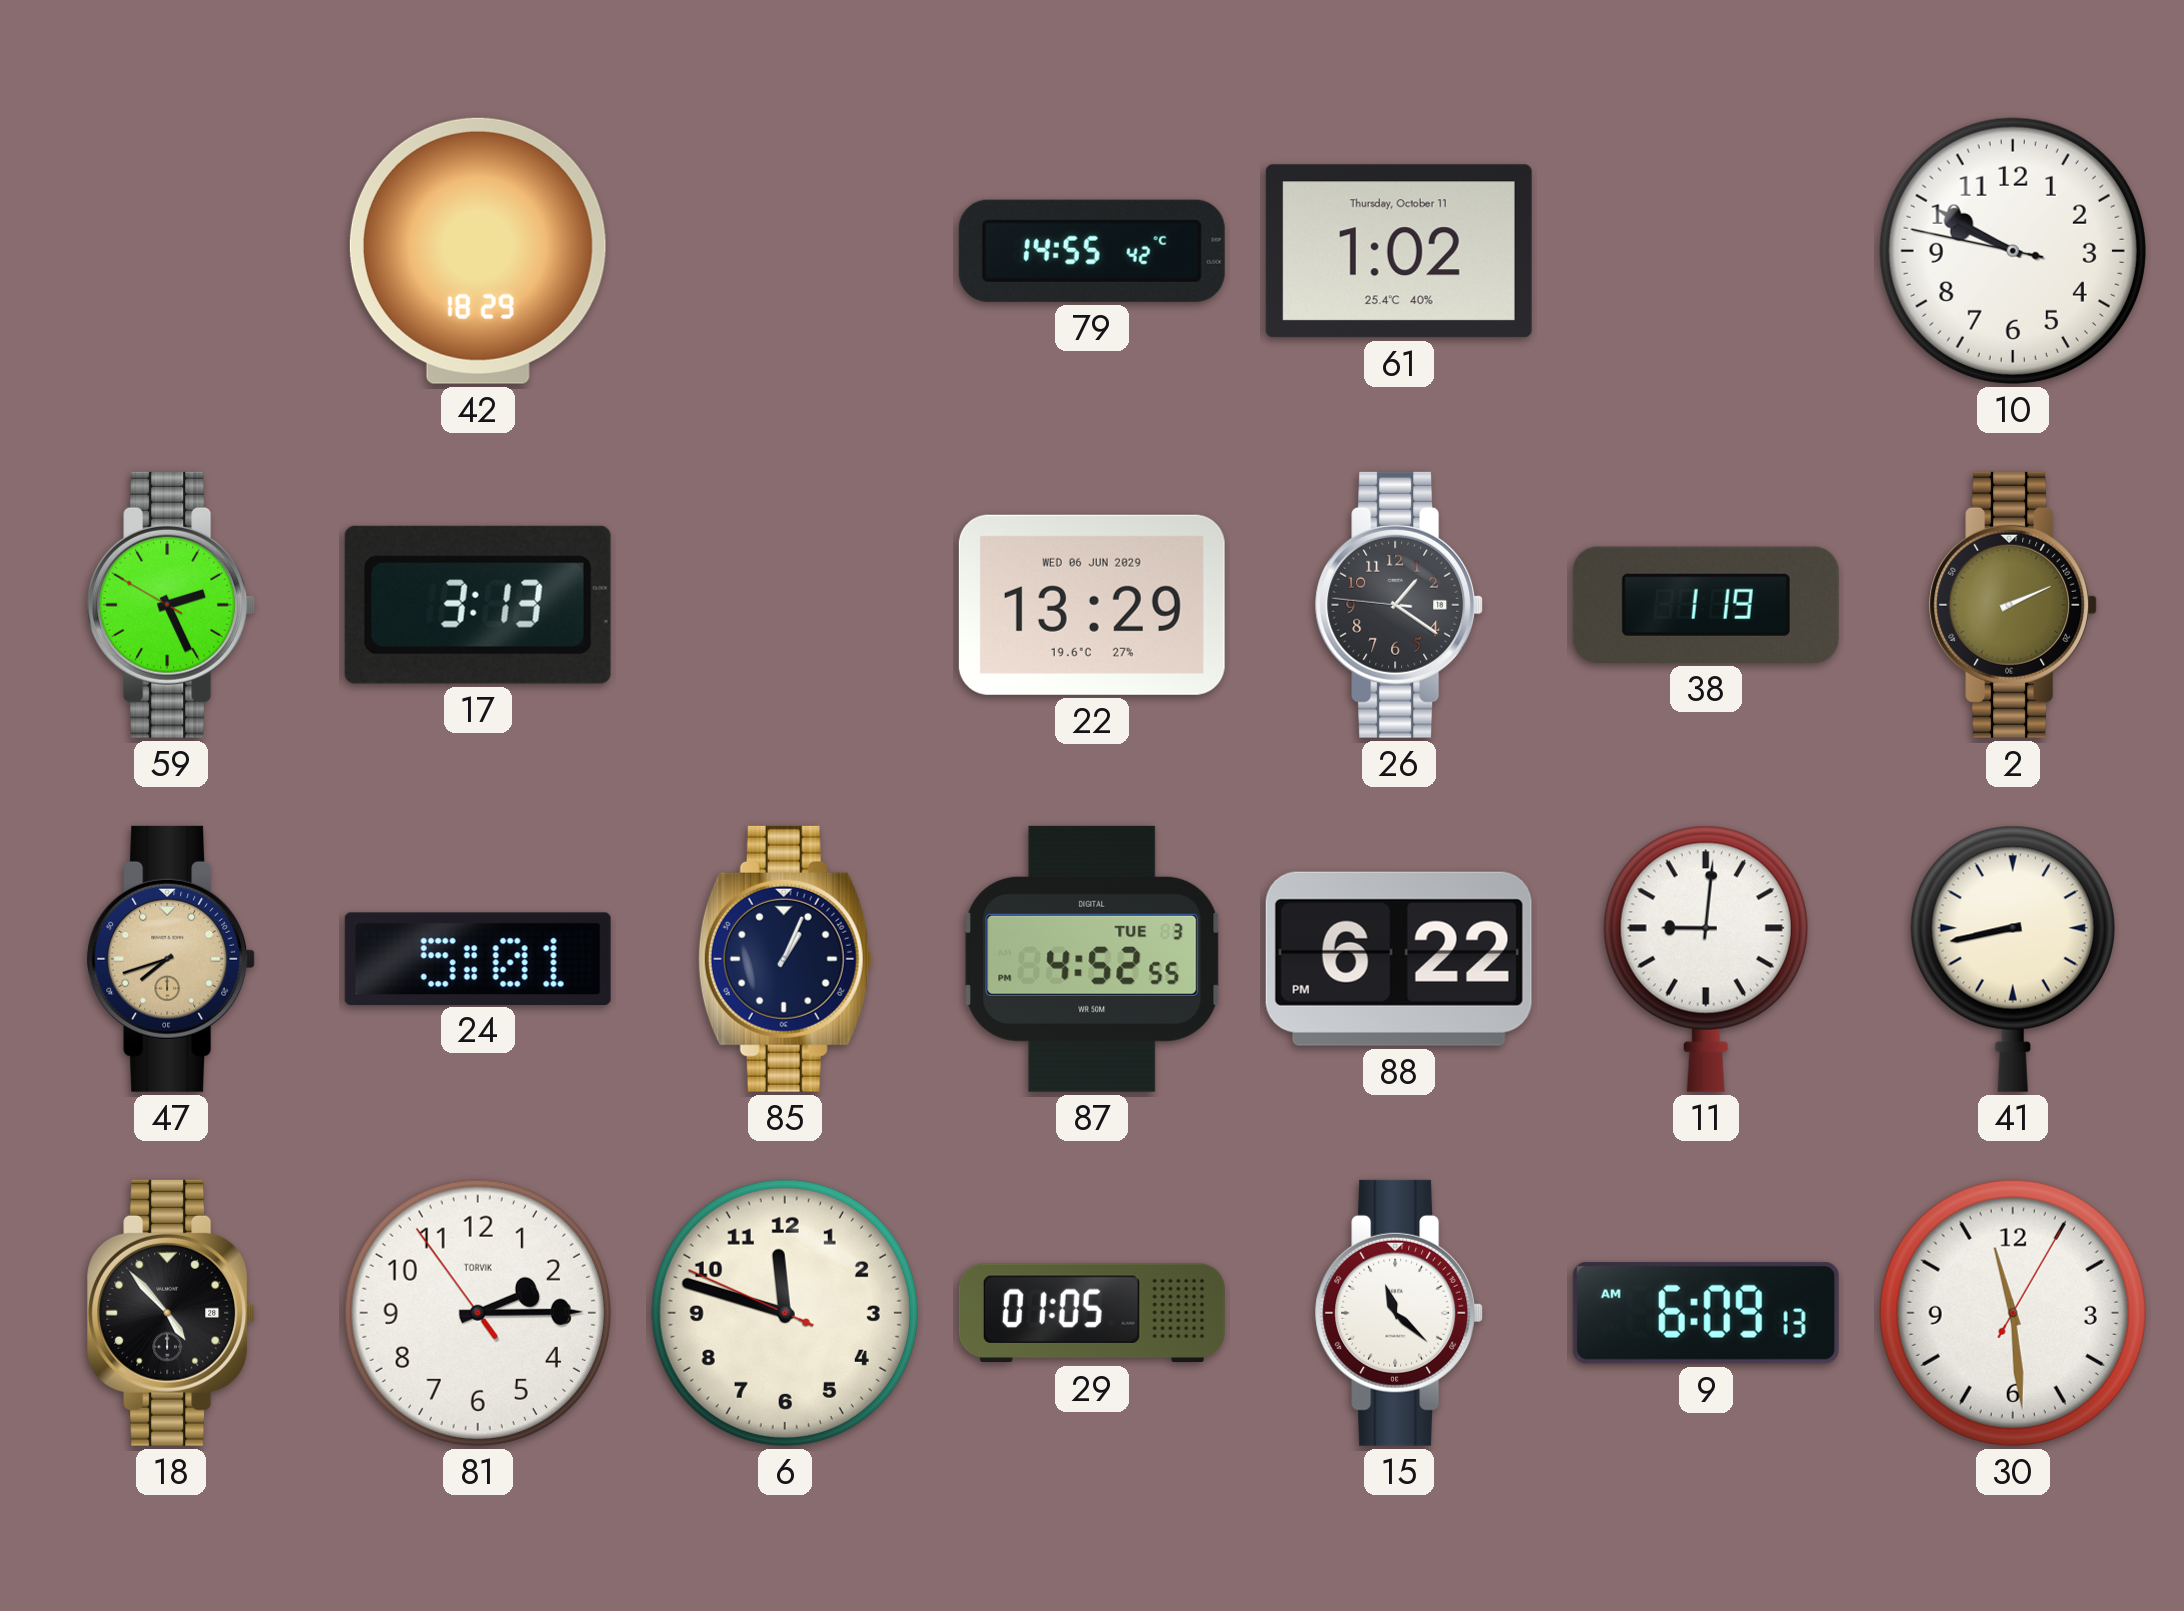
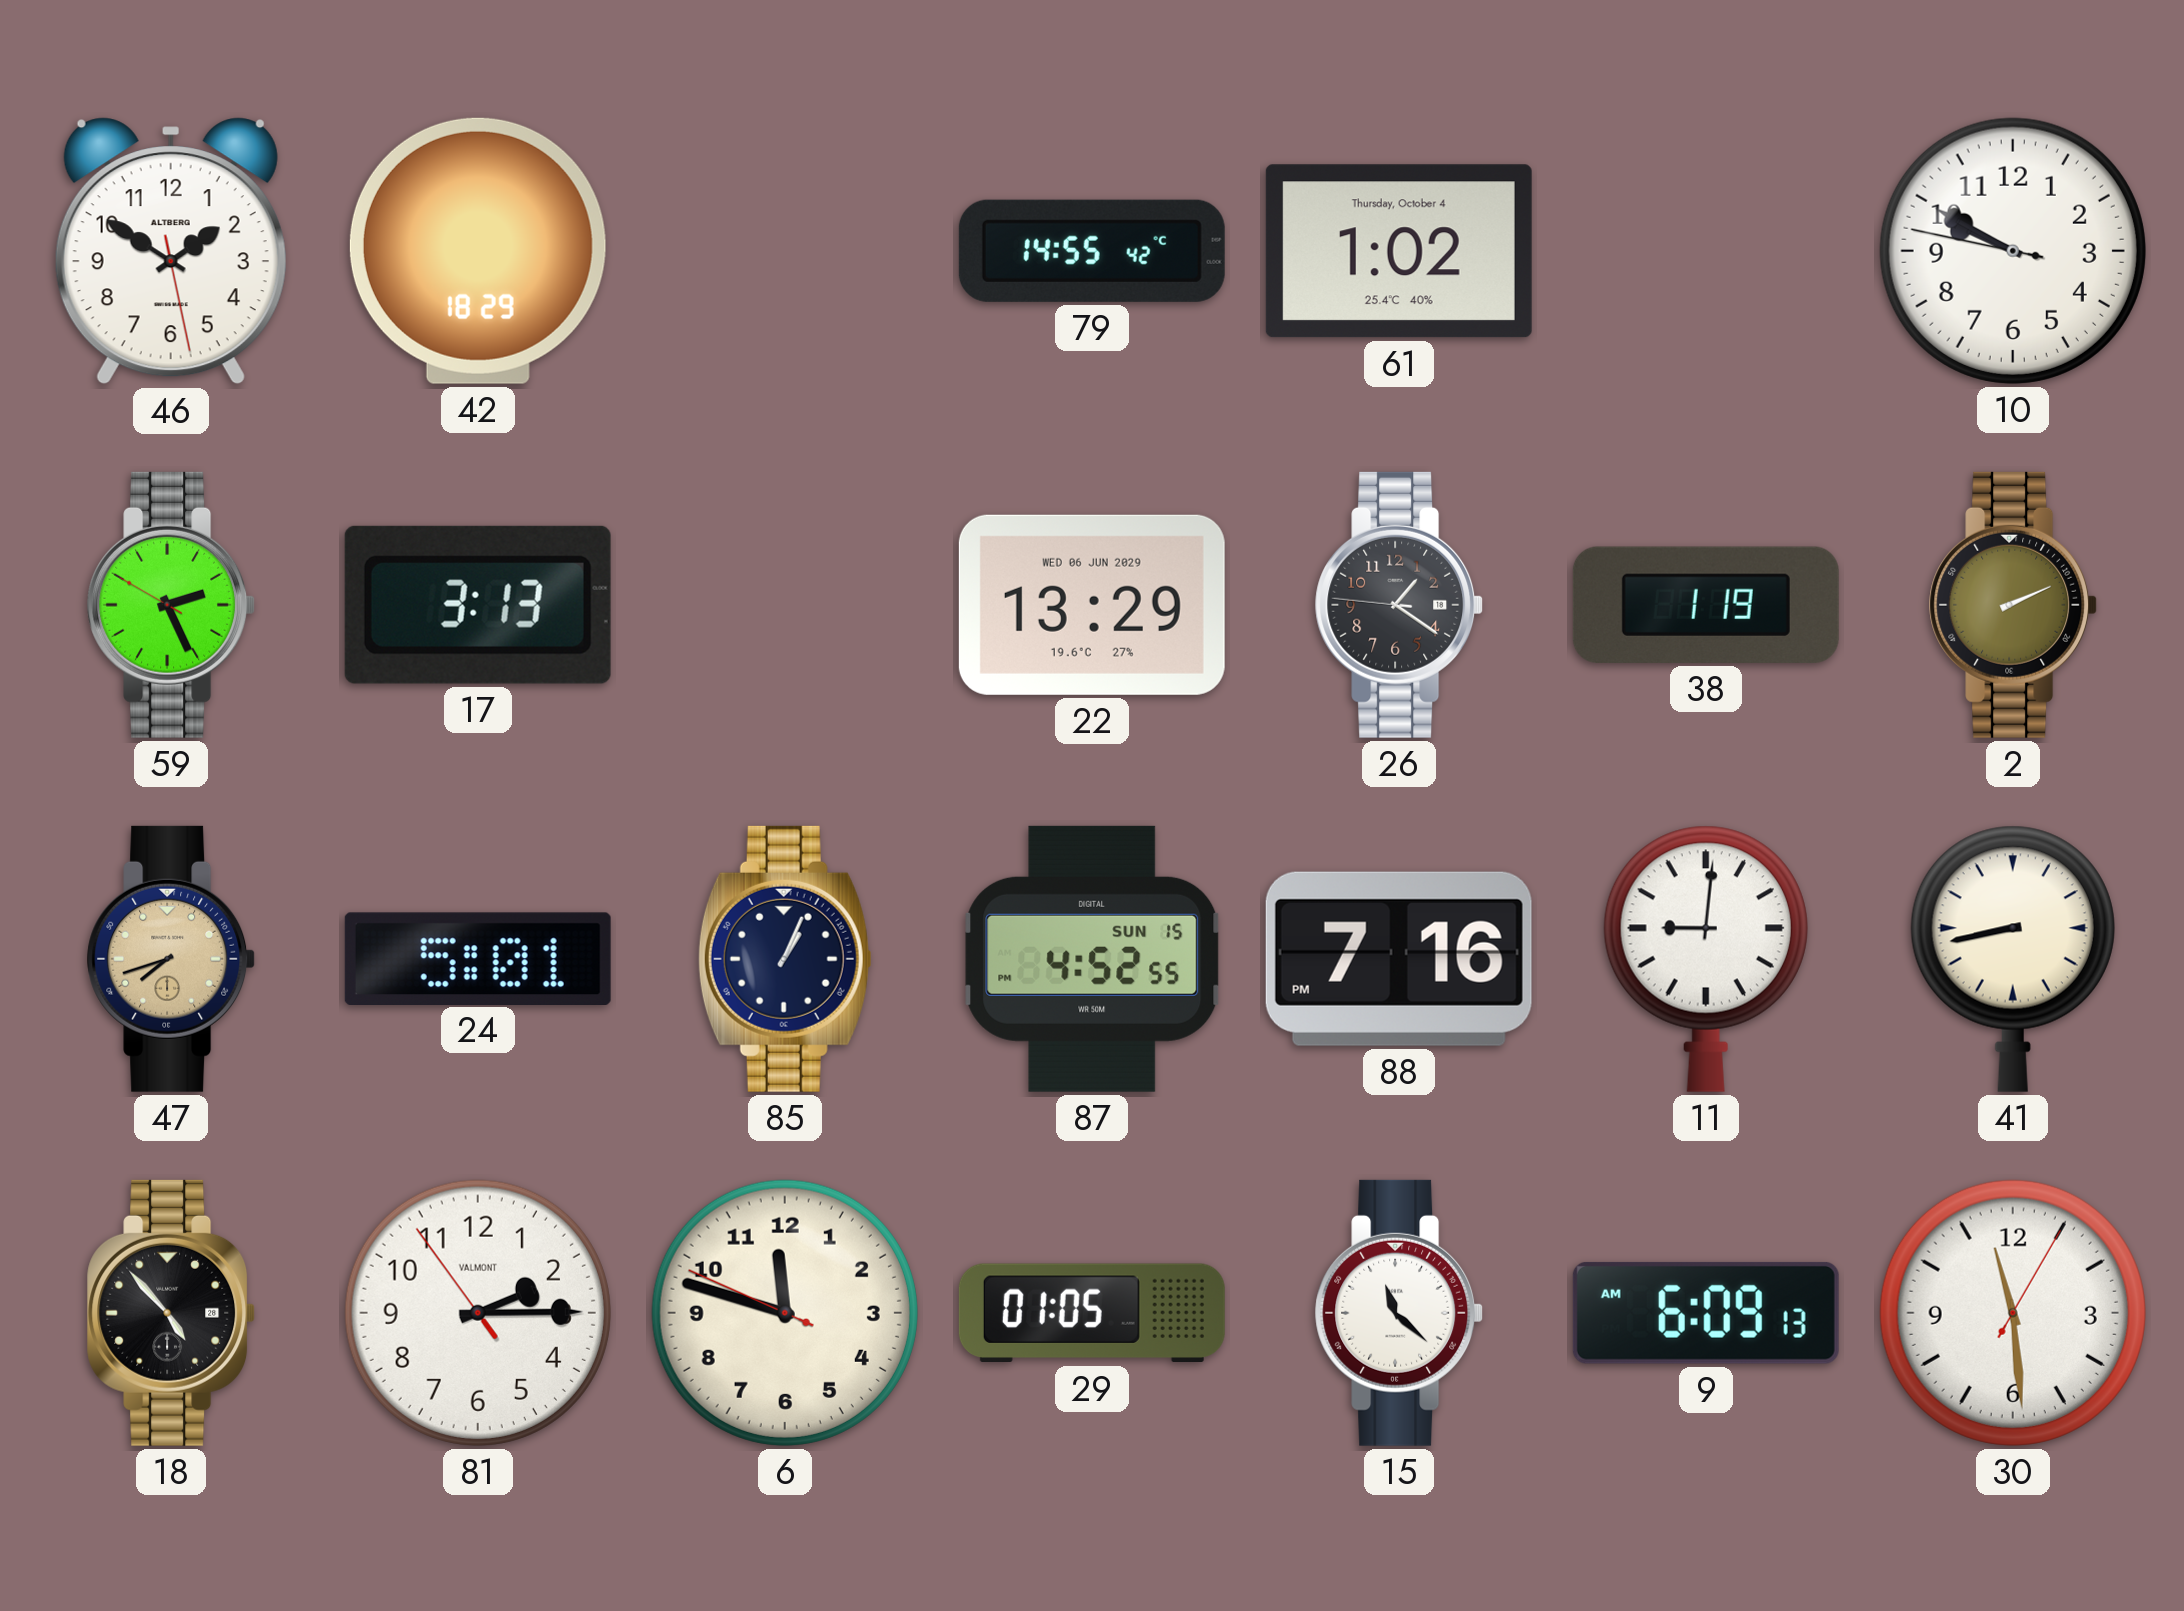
46: none -> 1:50
61 date: Thursday, October 11 -> Thursday, October 4
87 date: TUE 3 -> SUN 15
88: 6:22 -> 7:16
81 brand: TORVIK -> VALMONT
